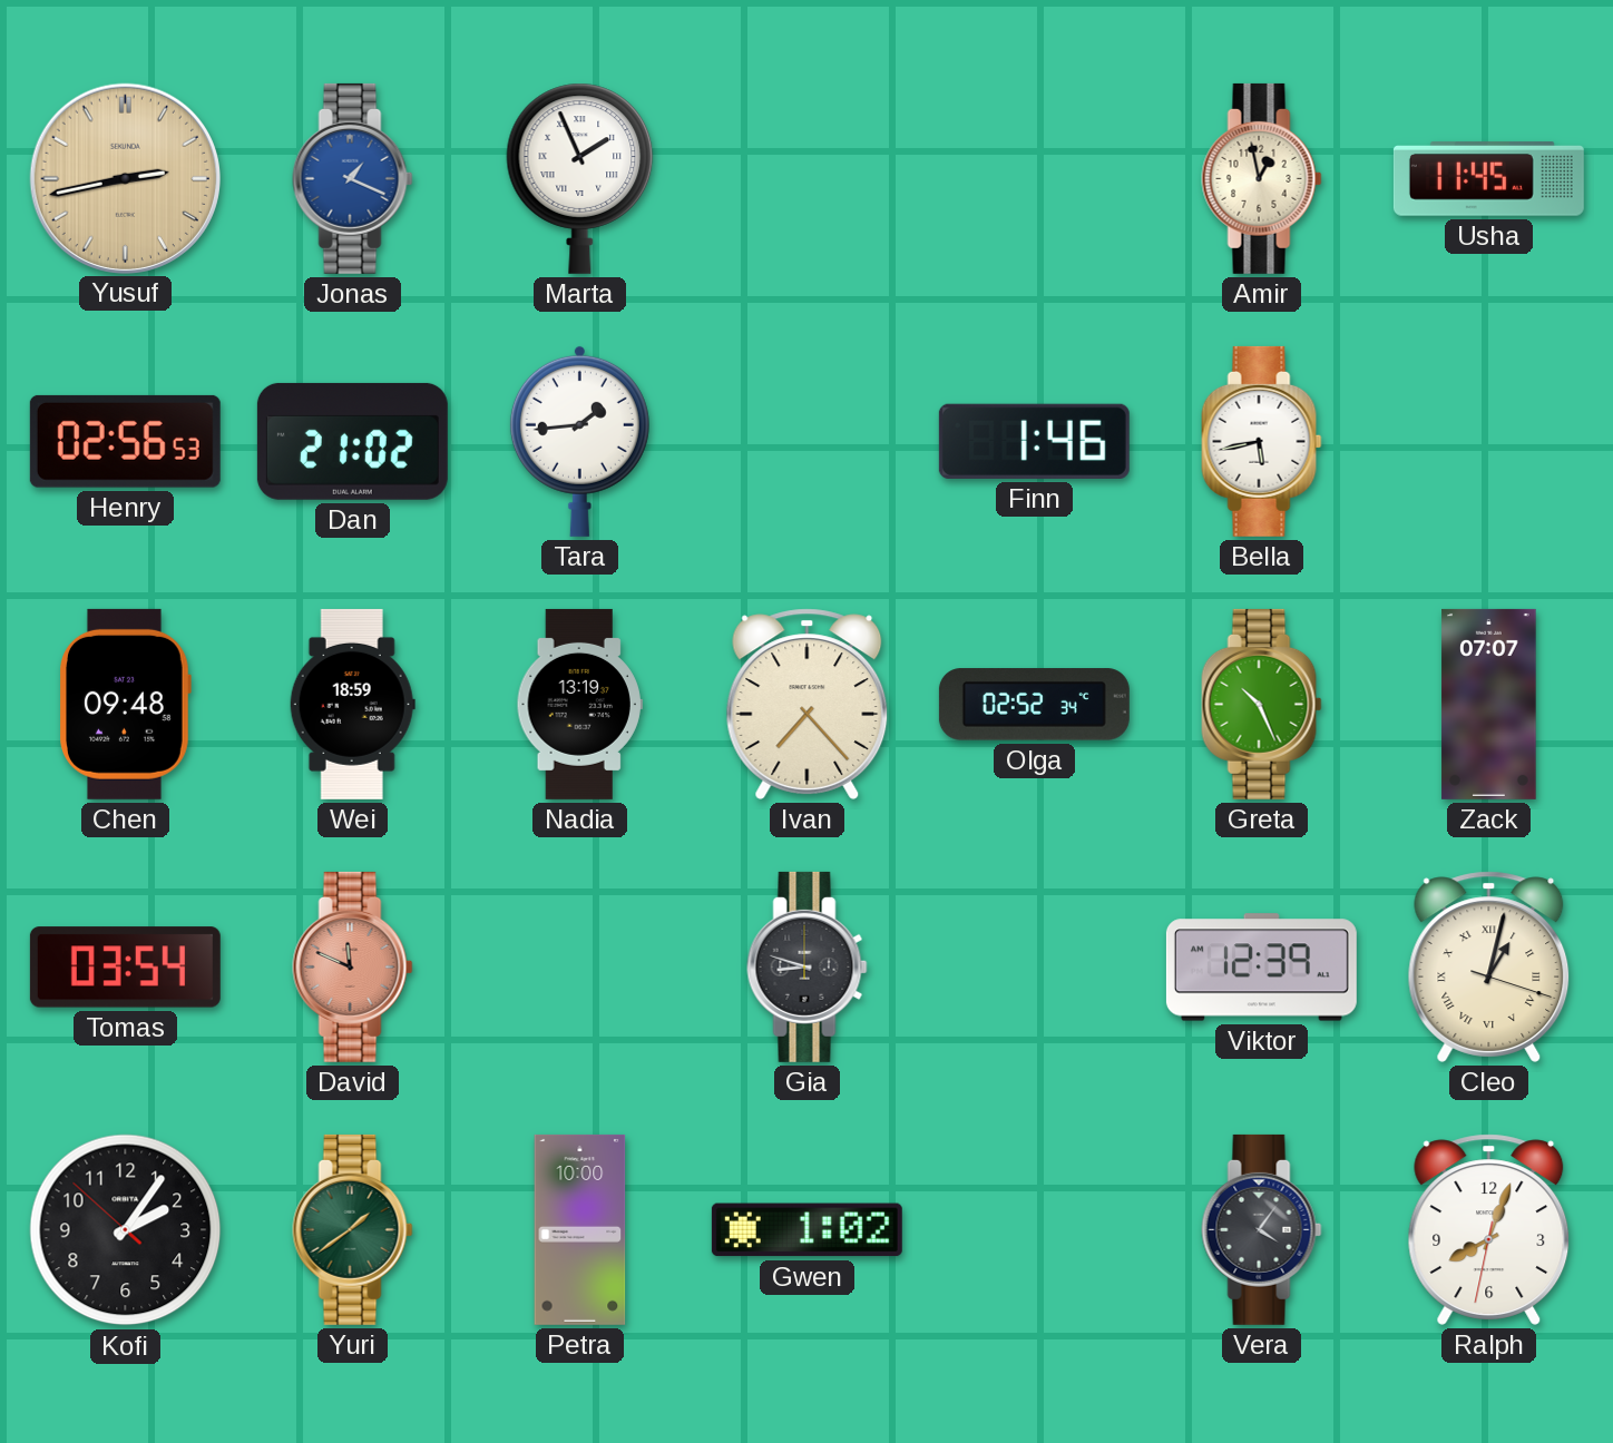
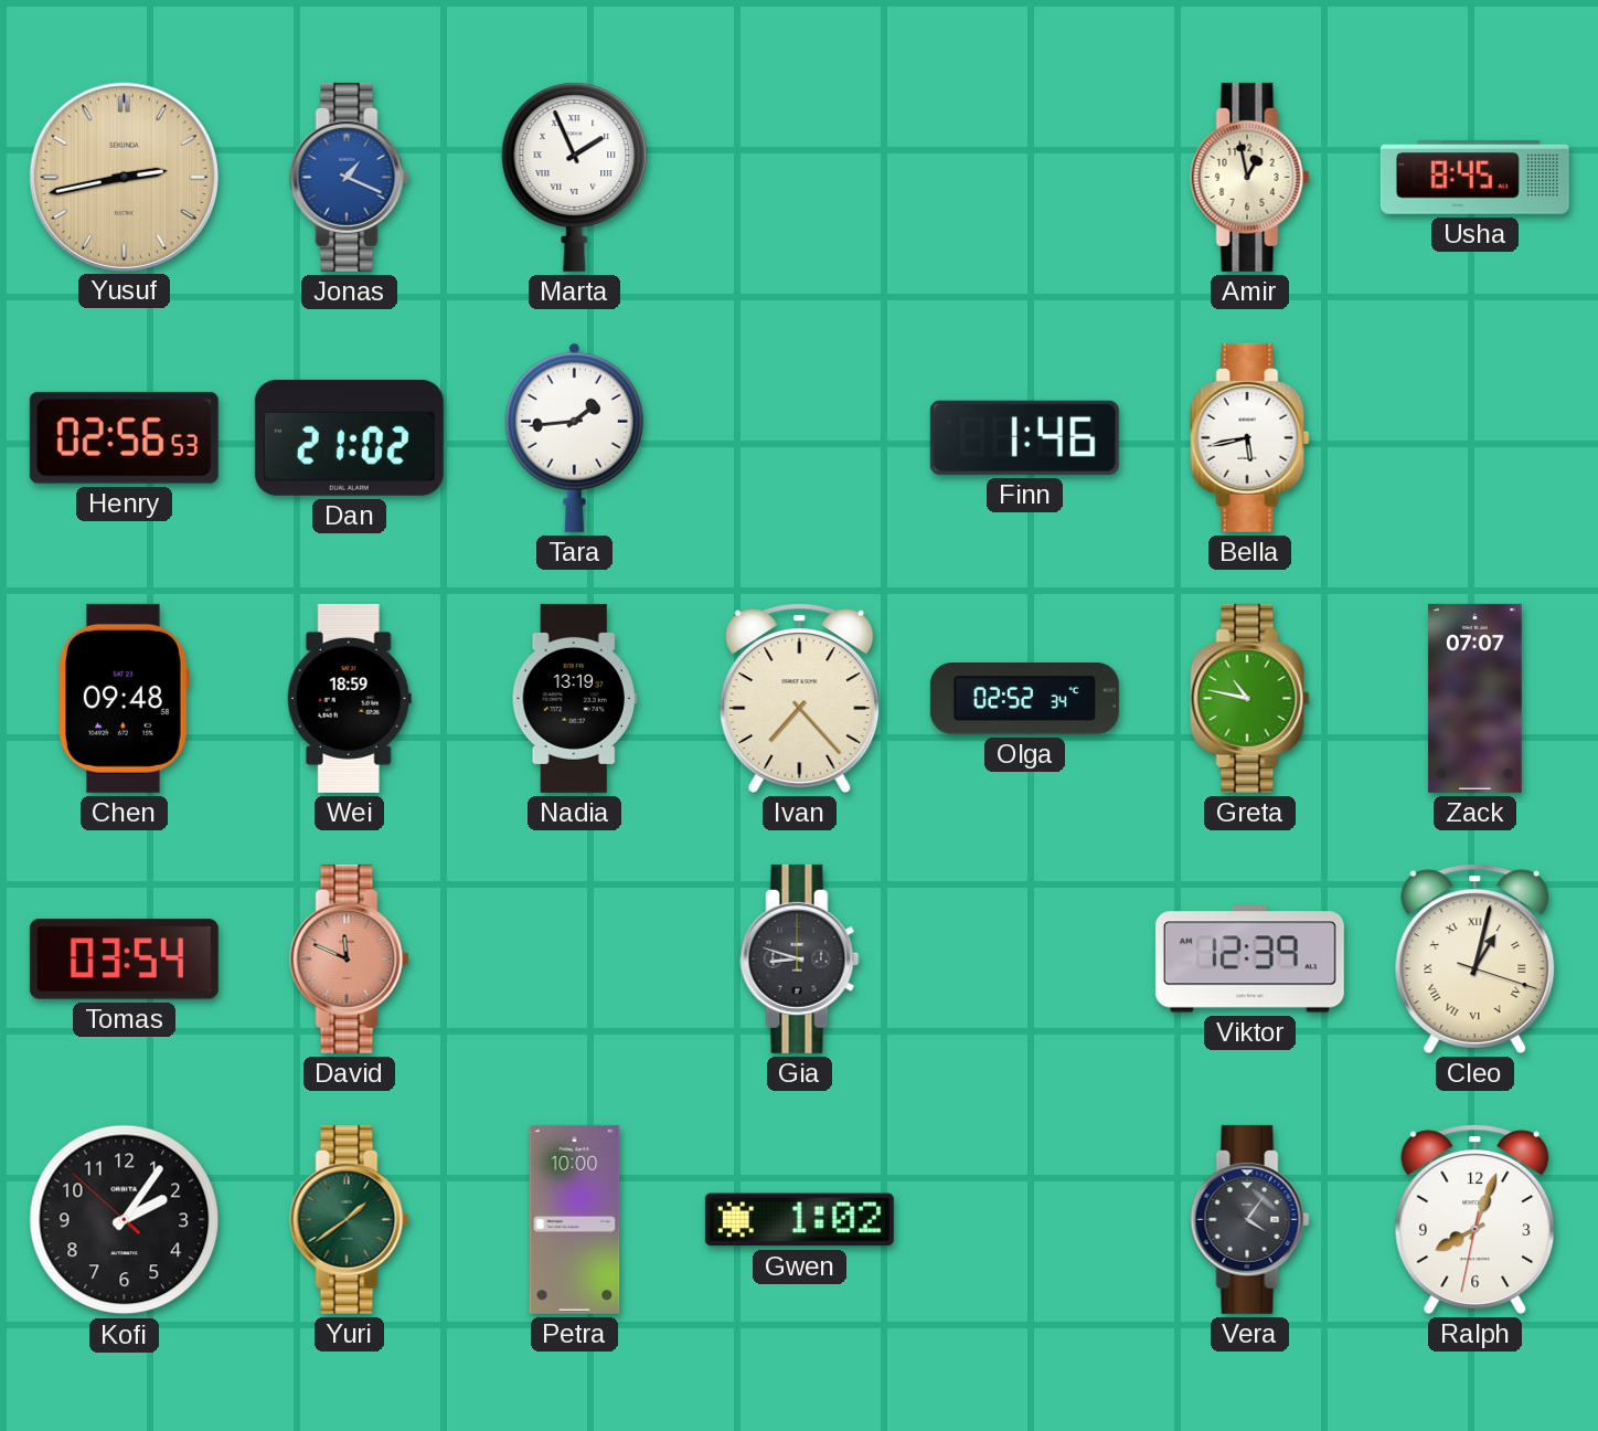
Usha: 11:45 -> 8:45
Greta: 10:26 -> 10:47
